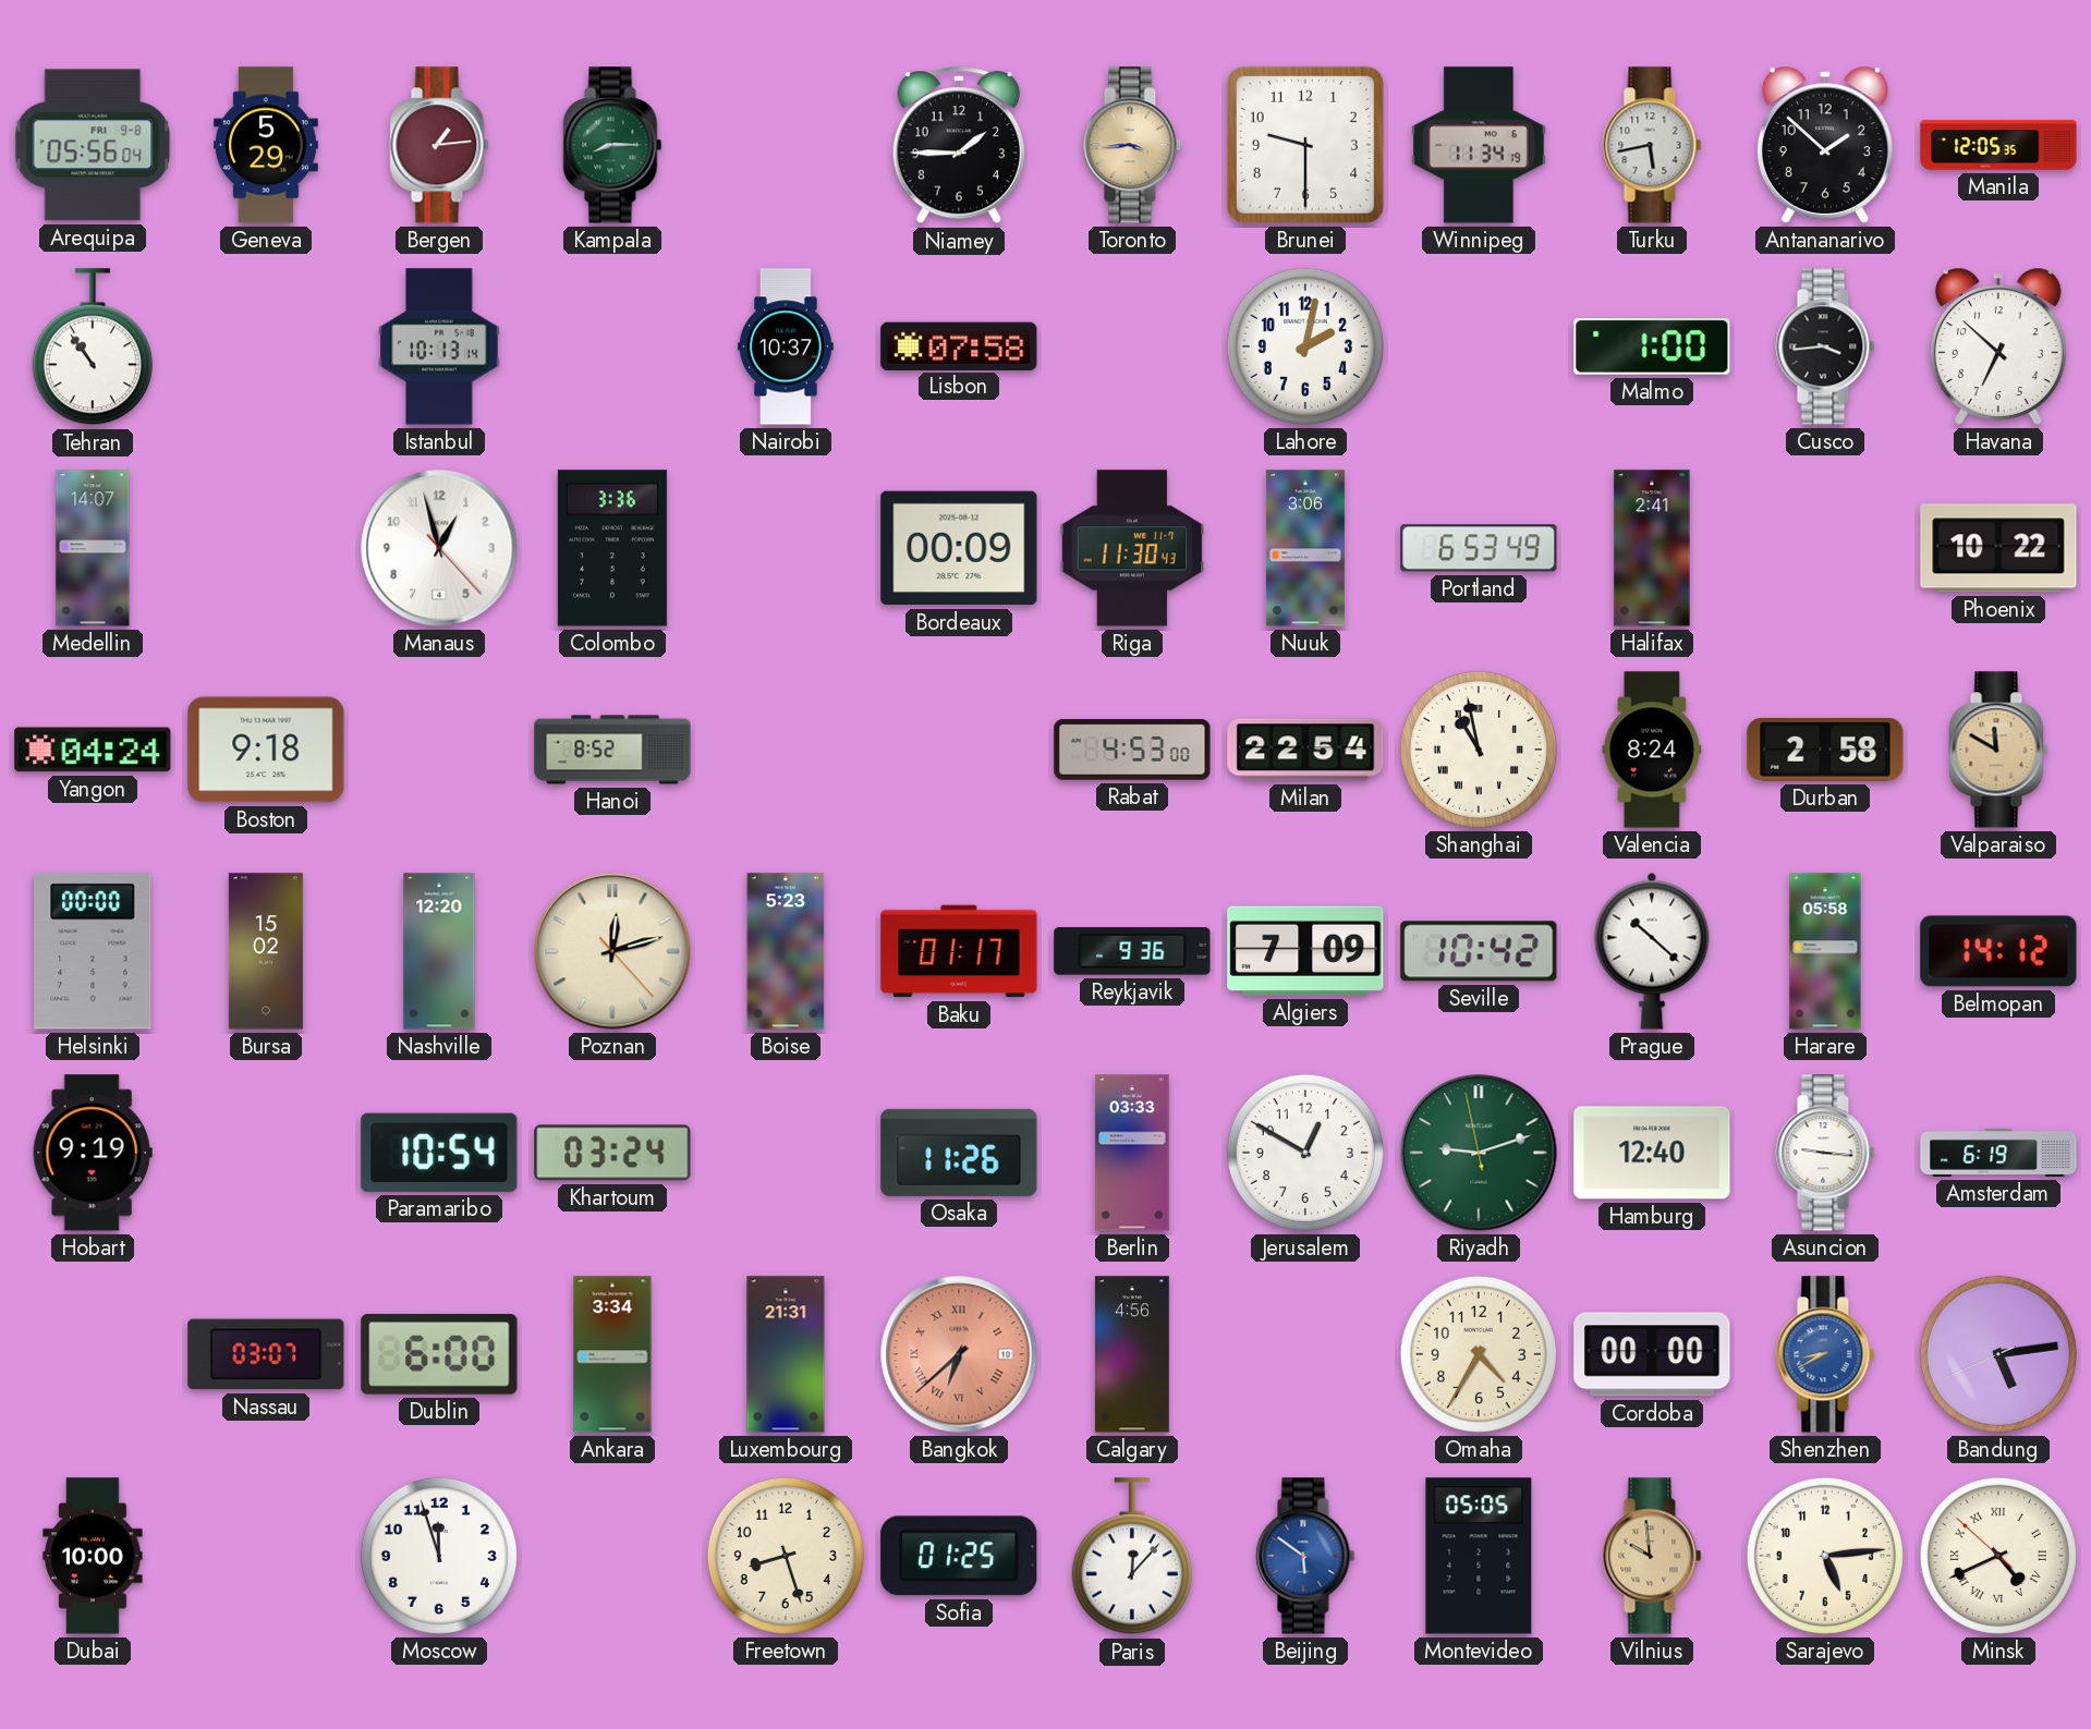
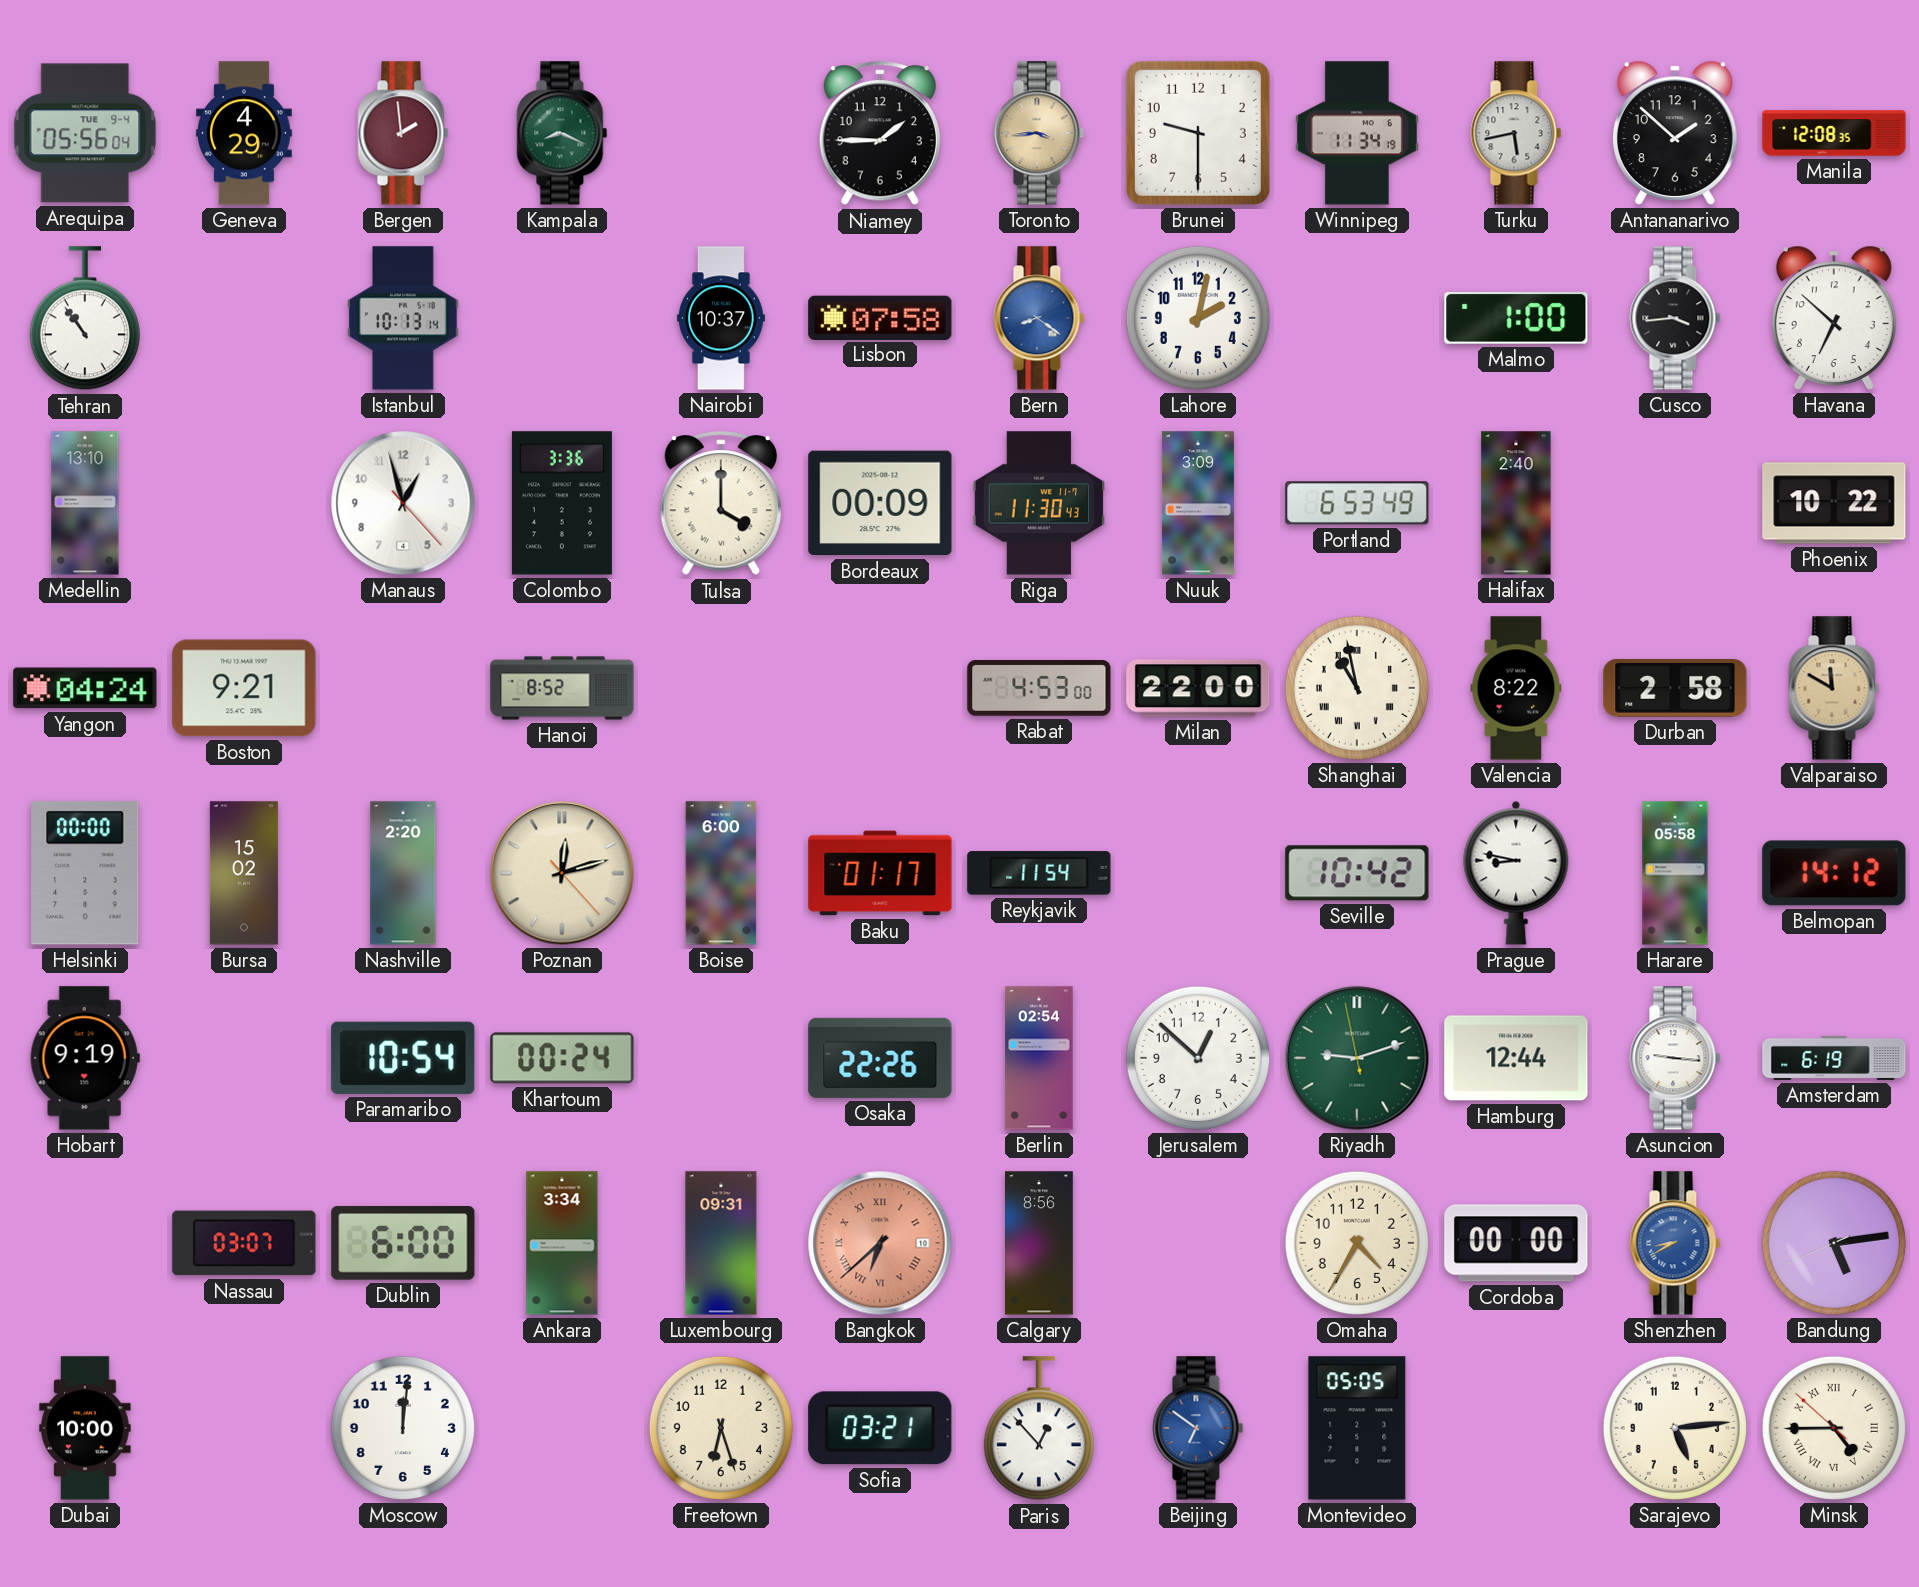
Arequipa date: FRI 9-8 -> TUE 9-4
Geneva: 5:29 -> 4:29
Bergen: 1:14 -> 1:59
Kampala: 8:15 -> 8:19
Manila: 12:05 -> 12:08
Bern: none -> 8:21
Medellin: 14:07 -> 13:10
Tulsa: none -> 4:00
Nuuk: 3:06 -> 3:09
Halifax: 2:41 -> 2:40
Boston: 9:18 -> 9:21
Milan: 22:54 -> 22:00
Valencia: 8:24 -> 8:22
Nashville: 12:20 -> 2:20
Boise: 5:23 -> 6:00
Reykjavik: 9:36 -> 11:54
Algiers: 7:09 -> none
Prague: 10:22 -> 8:47
Khartoum: 03:24 -> 00:24
Osaka: 11:26 -> 22:26
Berlin: 03:33 -> 02:54
Jerusalem: 12:50 -> 12:52
Hamburg: 12:40 -> 12:44
Luxembourg: 21:31 -> 09:31
Calgary: 4:56 -> 8:56
Moscow: 11:57 -> 12:01
Freetown: 8:27 -> 6:27
Sofia: 01:25 -> 03:21
Paris: 12:07 -> 12:53
Beijing: 5:51 -> 6:51
Vilnius: 9:59 -> none
Minsk: 4:40 -> 4:44
